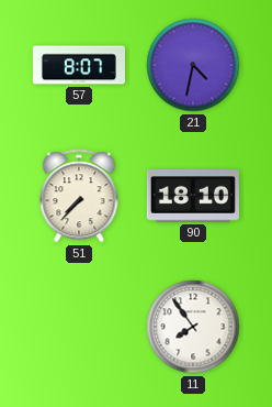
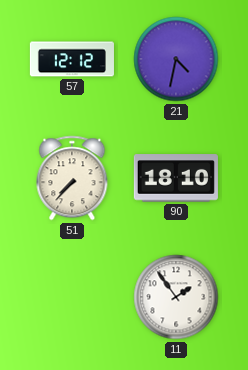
57: 8:07 -> 12:12
11: 7:54 -> 1:54
